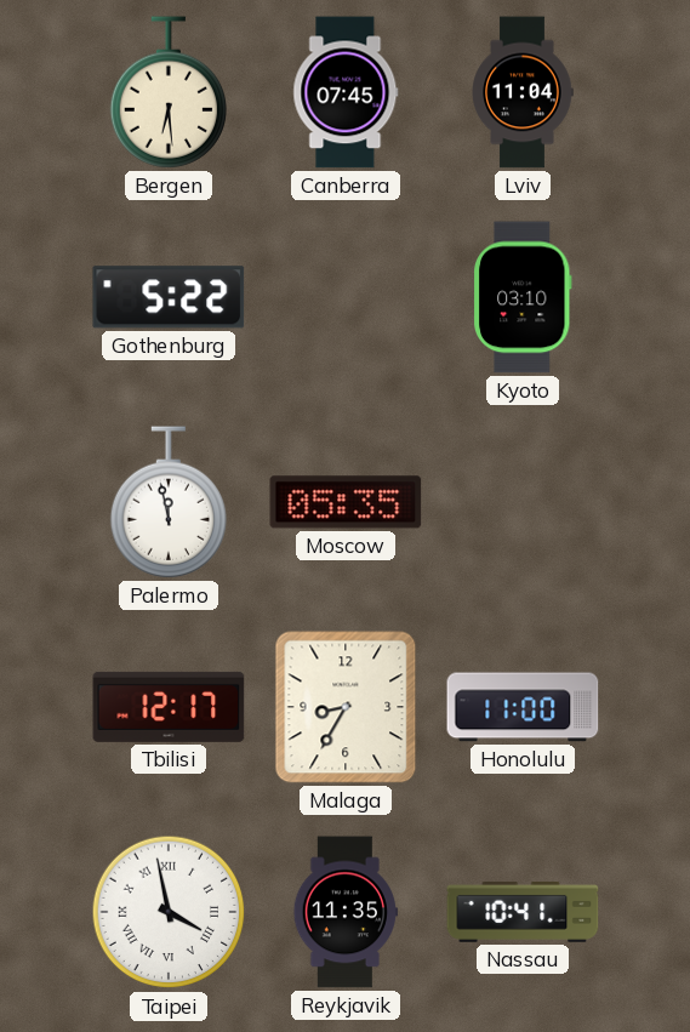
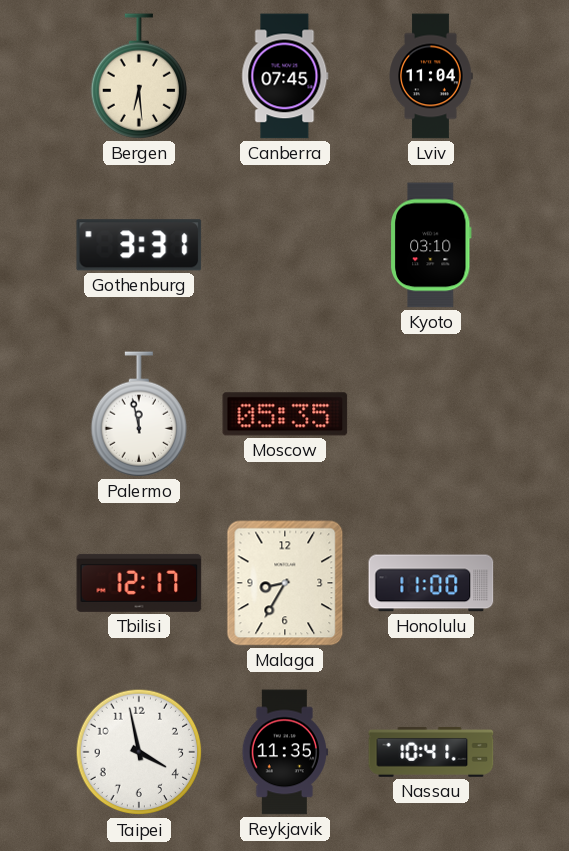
Gothenburg: 5:22 -> 3:31
Taipei numerals: Roman -> Arabic
